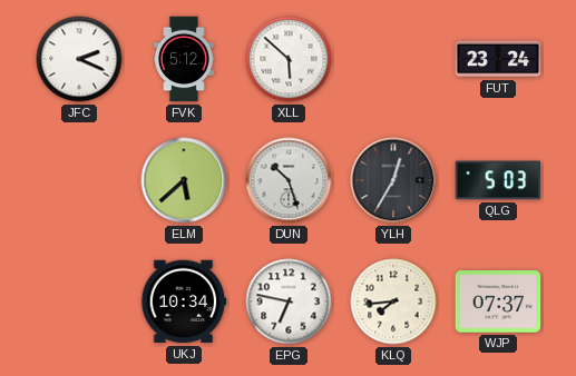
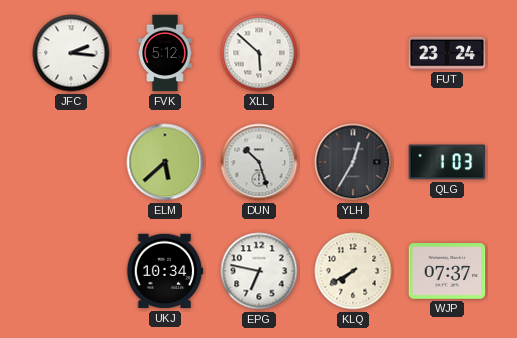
JFC: 2:19 -> 2:16
QLG: 5:03 -> 1:03
KLQ: 7:44 -> 7:40
